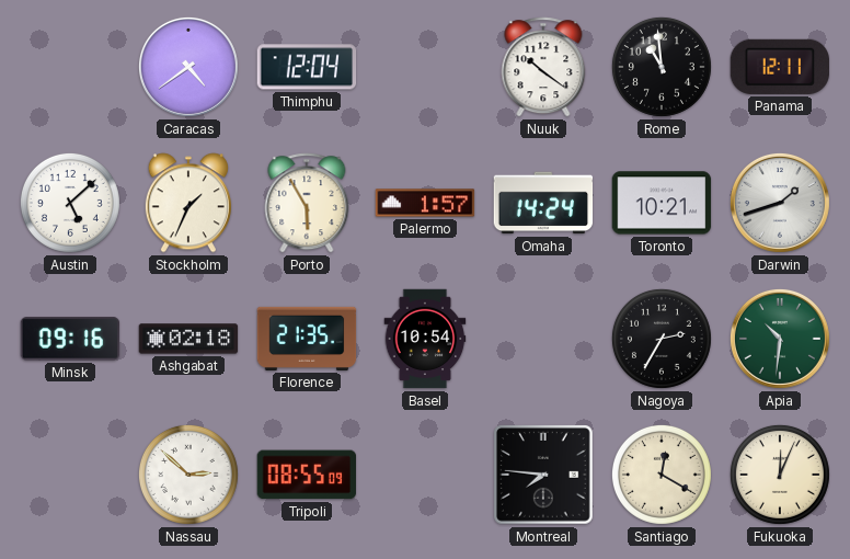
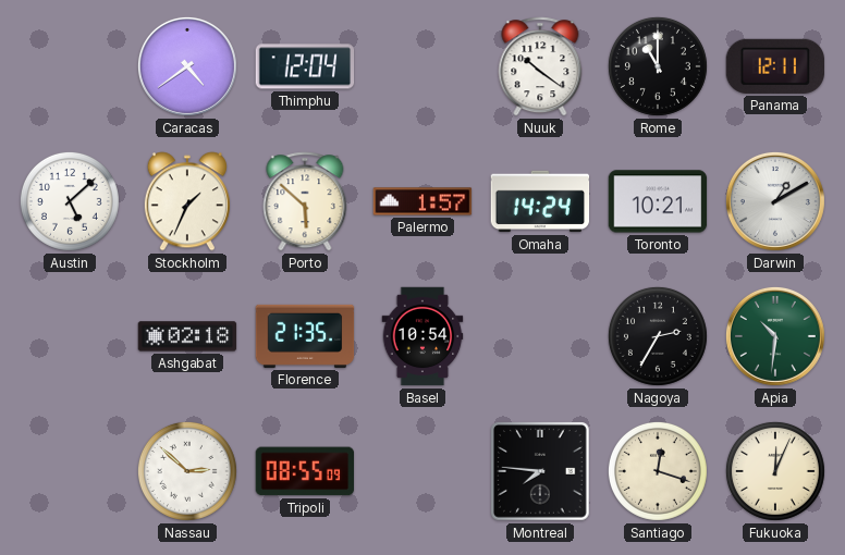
Rome: 10:59 -> 11:00
Porto: 5:55 -> 5:52
Darwin: 1:42 -> 1:10
Minsk: 09:16 -> none
Santiago: 12:20 -> 12:18
